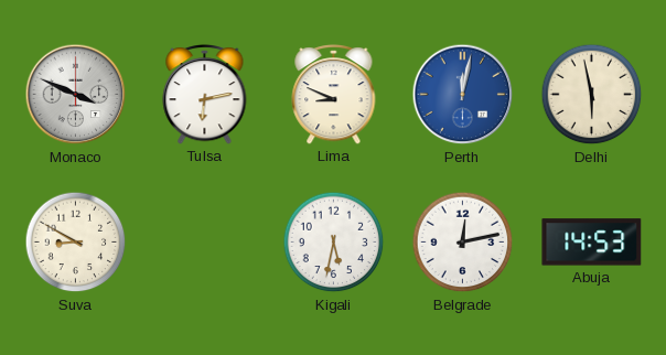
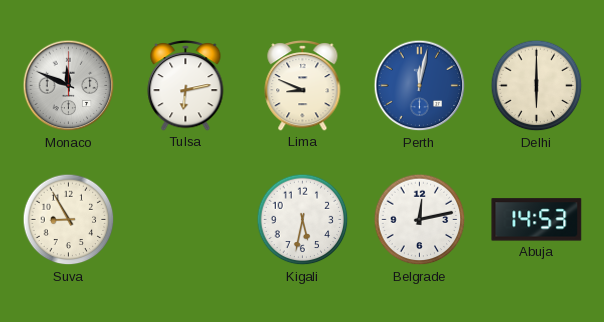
Monaco: 3:49 -> 11:49
Delhi: 5:58 -> 6:00
Suva: 8:50 -> 8:55
